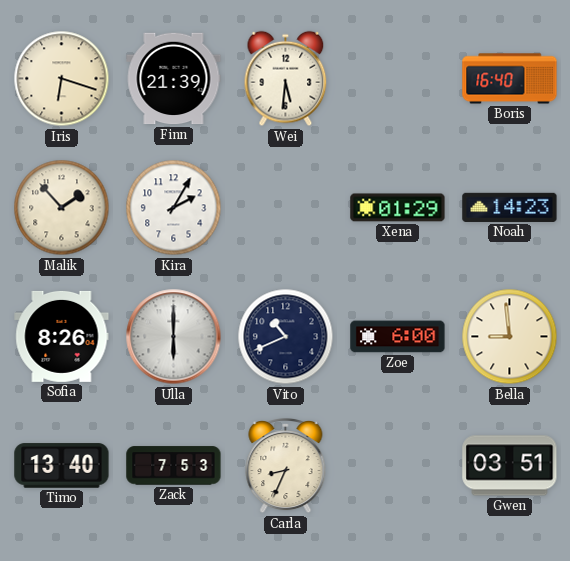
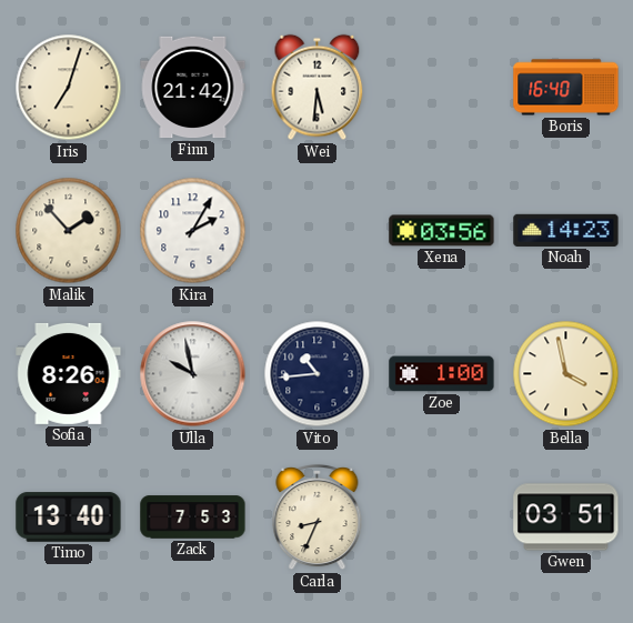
Iris: 6:18 -> 7:03
Finn: 21:39 -> 21:42
Xena: 01:29 -> 03:56
Ulla: 6:00 -> 9:58
Vito: 10:41 -> 10:44
Zoe: 6:00 -> 1:00
Bella: 8:59 -> 3:58
